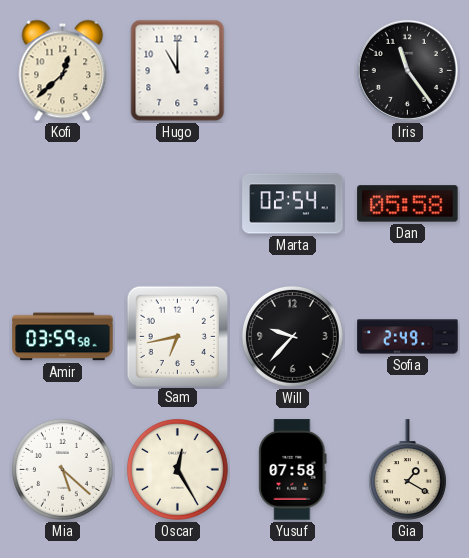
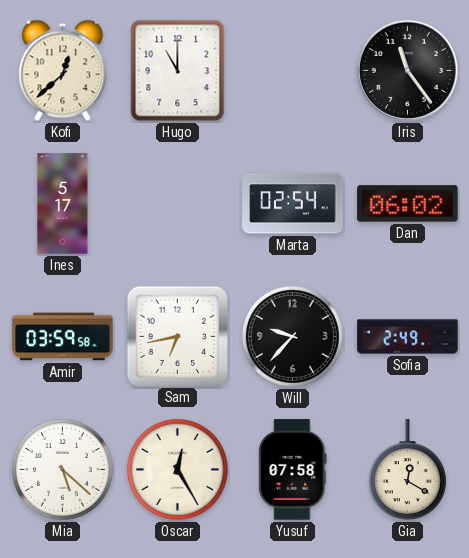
Ines: none -> 5:17
Dan: 05:58 -> 06:02
Gia: 1:20 -> 12:20
